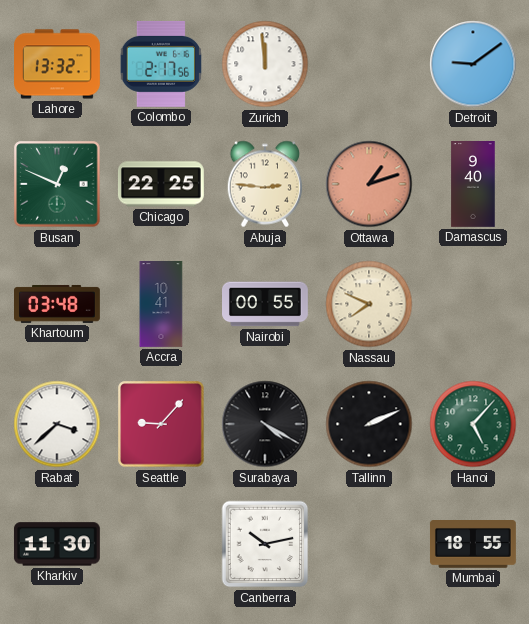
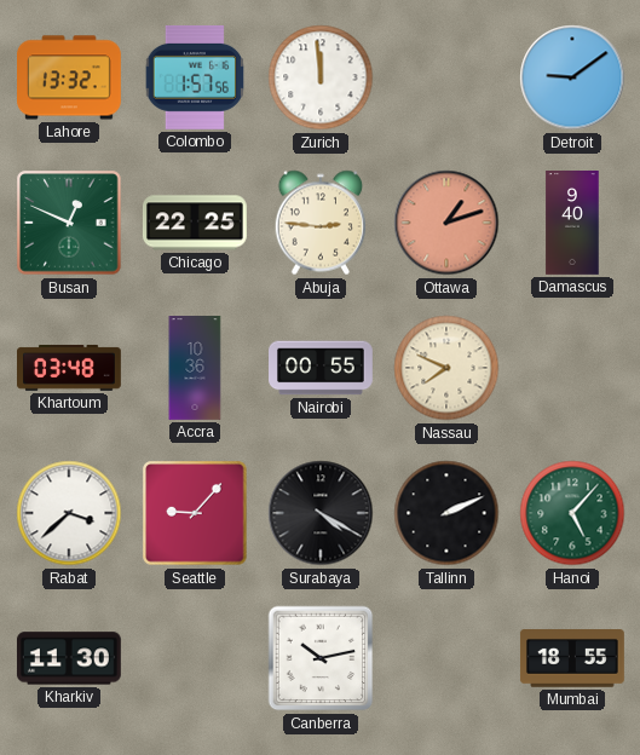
Colombo: 2:17 -> 1:57
Accra: 10:41 -> 10:36
